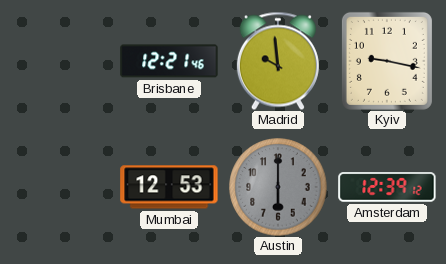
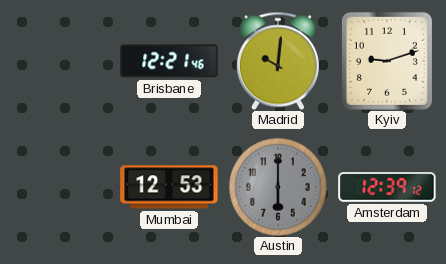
Madrid: 9:59 -> 10:01
Kyiv: 9:17 -> 9:12
